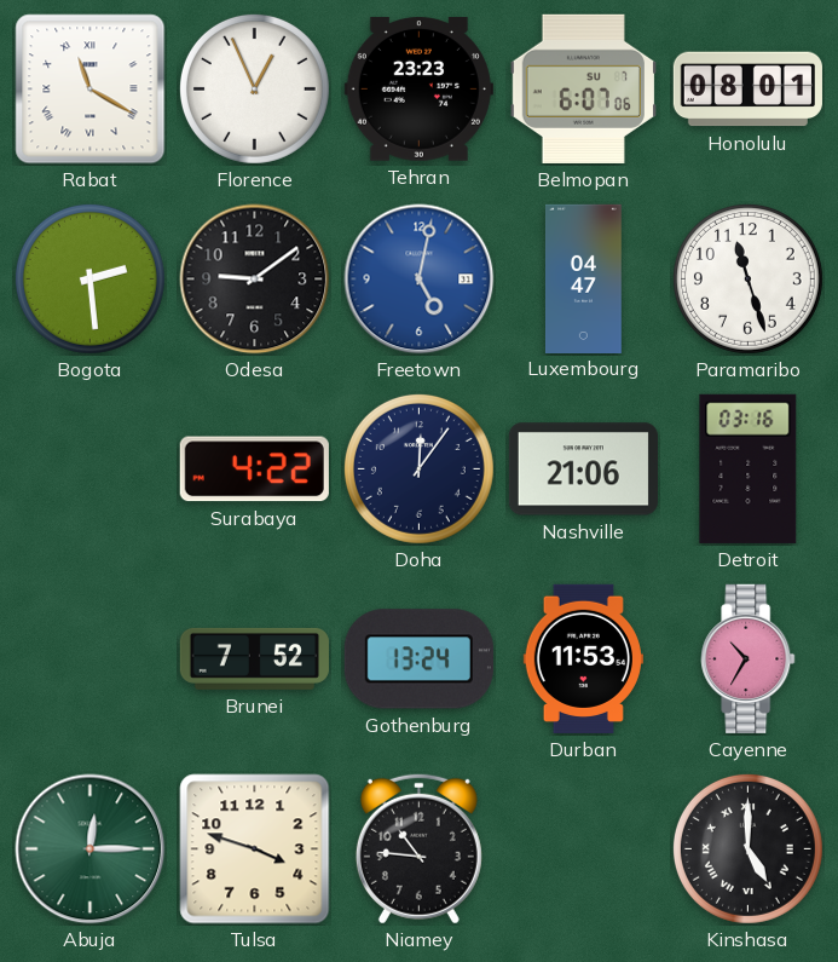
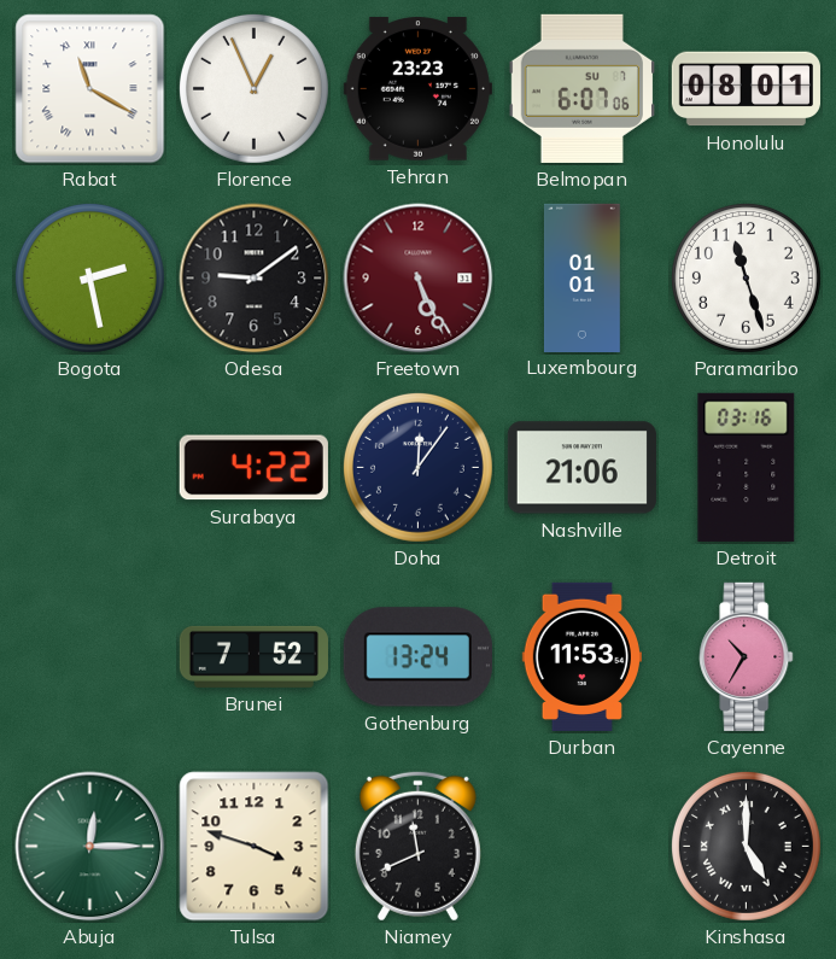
Bogota: 2:29 -> 2:28
Freetown: 5:02 -> 5:26
Freetown dial: blue -> burgundy
Luxembourg: 04:47 -> 01:01
Niamey: 10:46 -> 11:41
